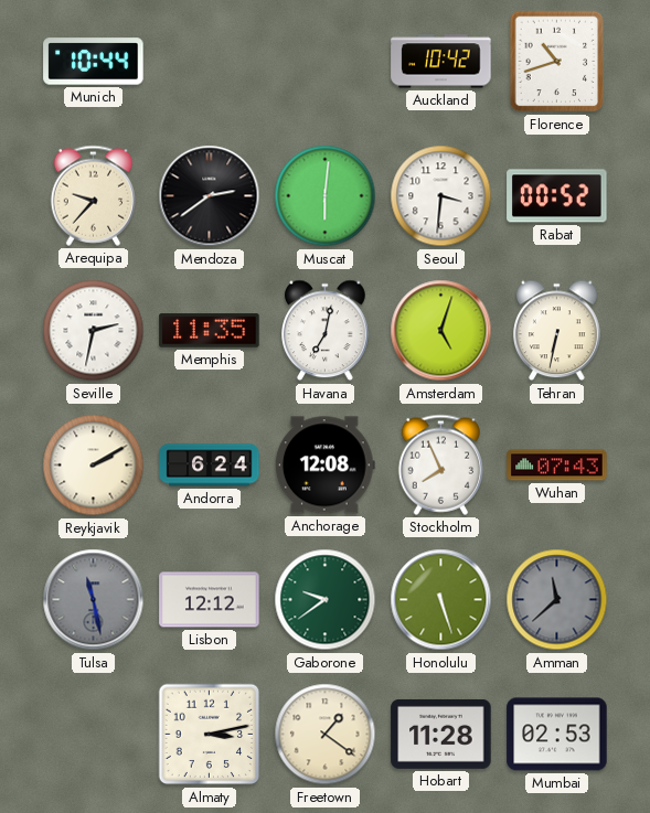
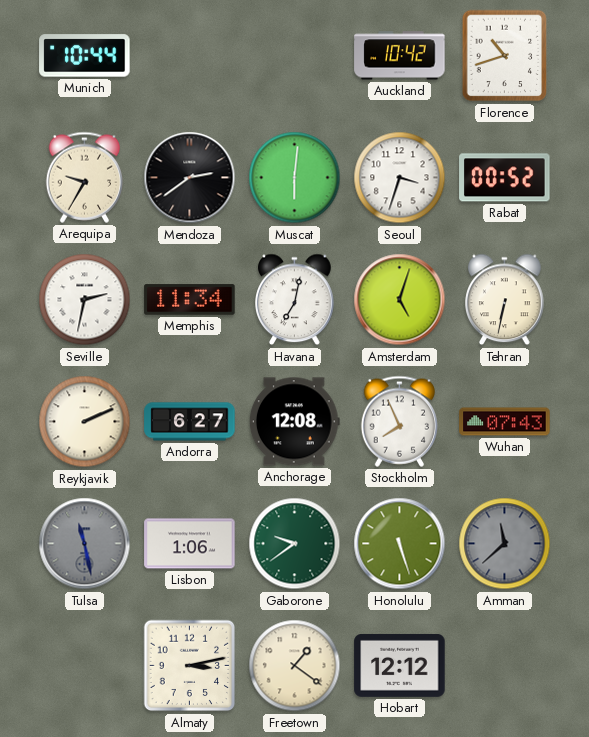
Arequipa: 9:37 -> 9:35
Seoul: 3:31 -> 3:33
Memphis: 11:35 -> 11:34
Reykjavik: 2:10 -> 2:11
Andorra: 6:24 -> 6:27
Lisbon: 12:12 -> 1:06
Hobart: 11:28 -> 12:12
Mumbai: 02:53 -> none
